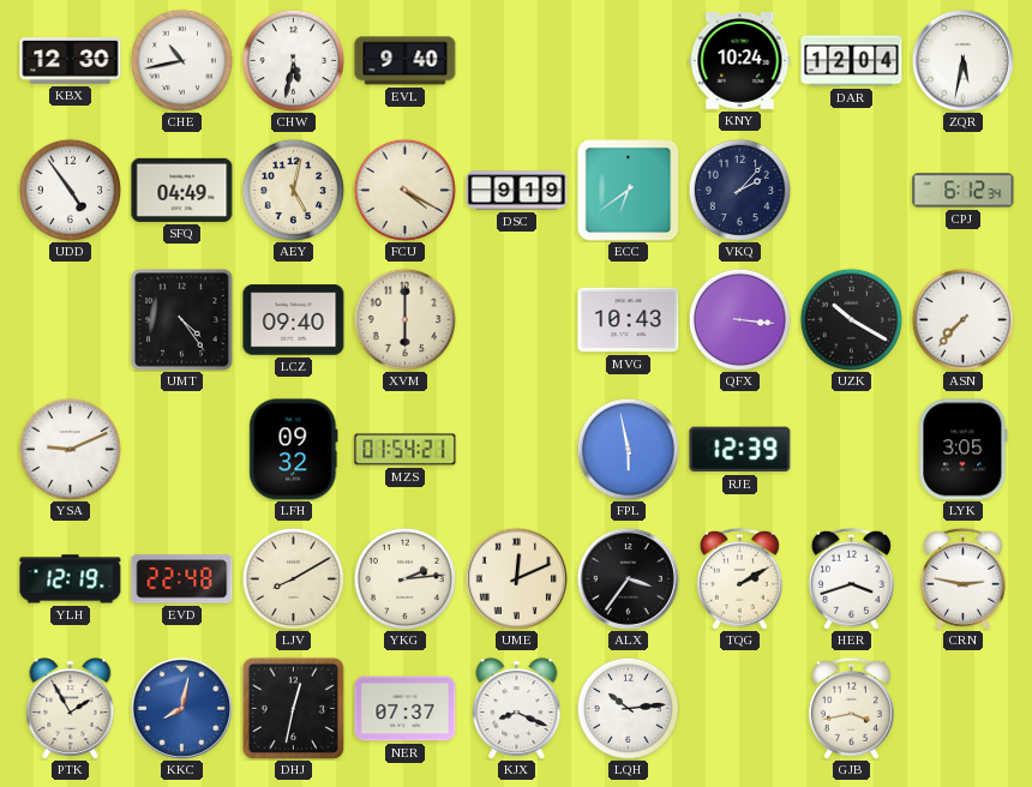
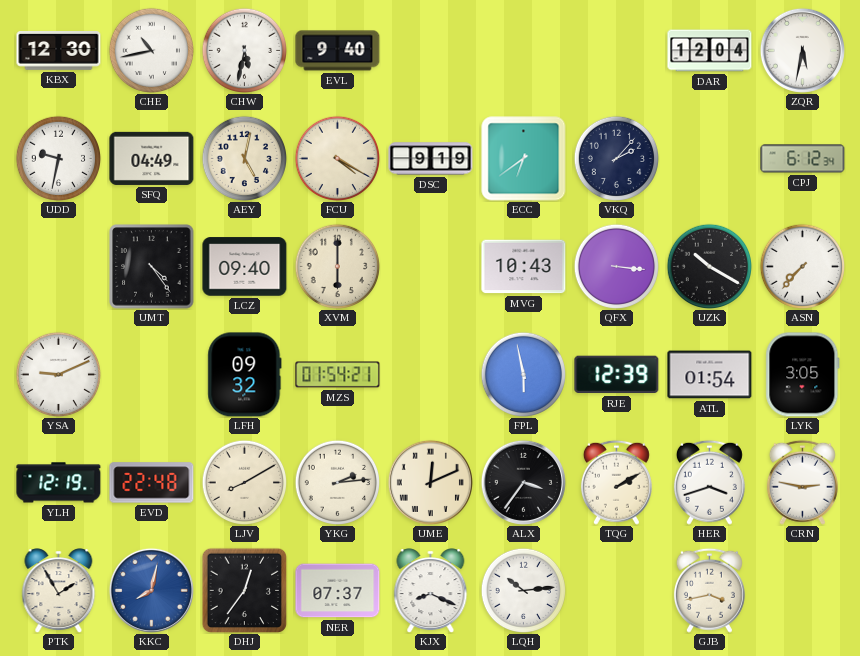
KNY: 10:24 -> none
UDD: 4:54 -> 9:32
ATL: none -> 01:54
DHJ: 12:32 -> 12:36
